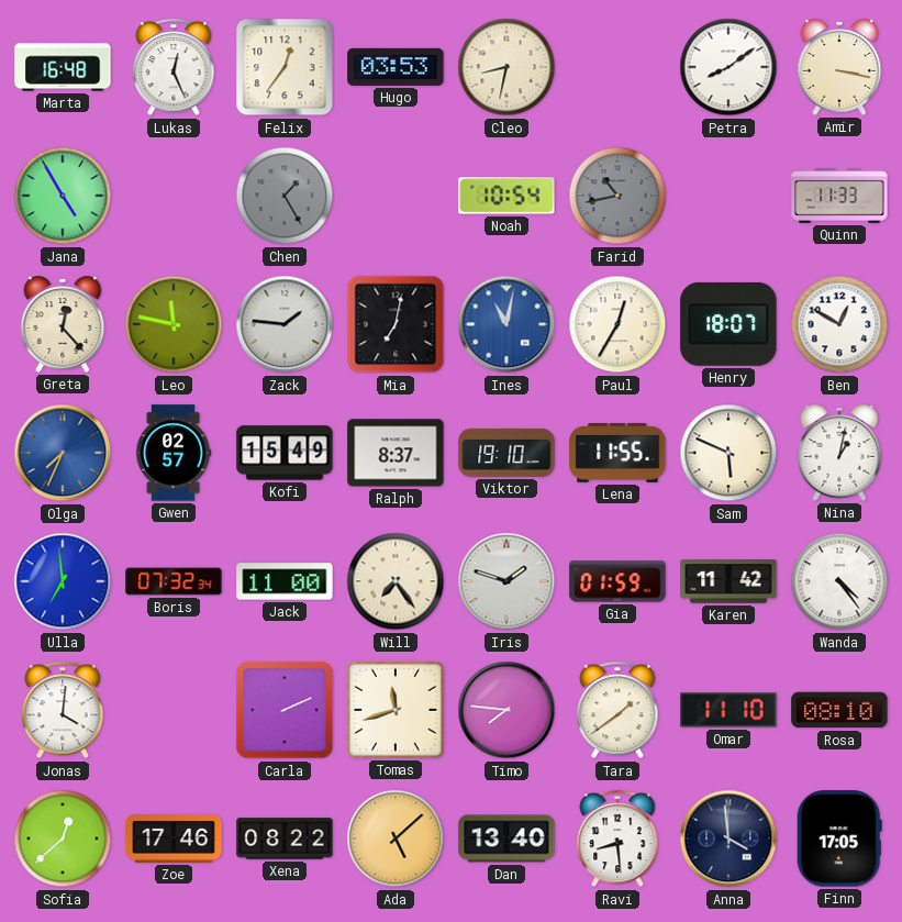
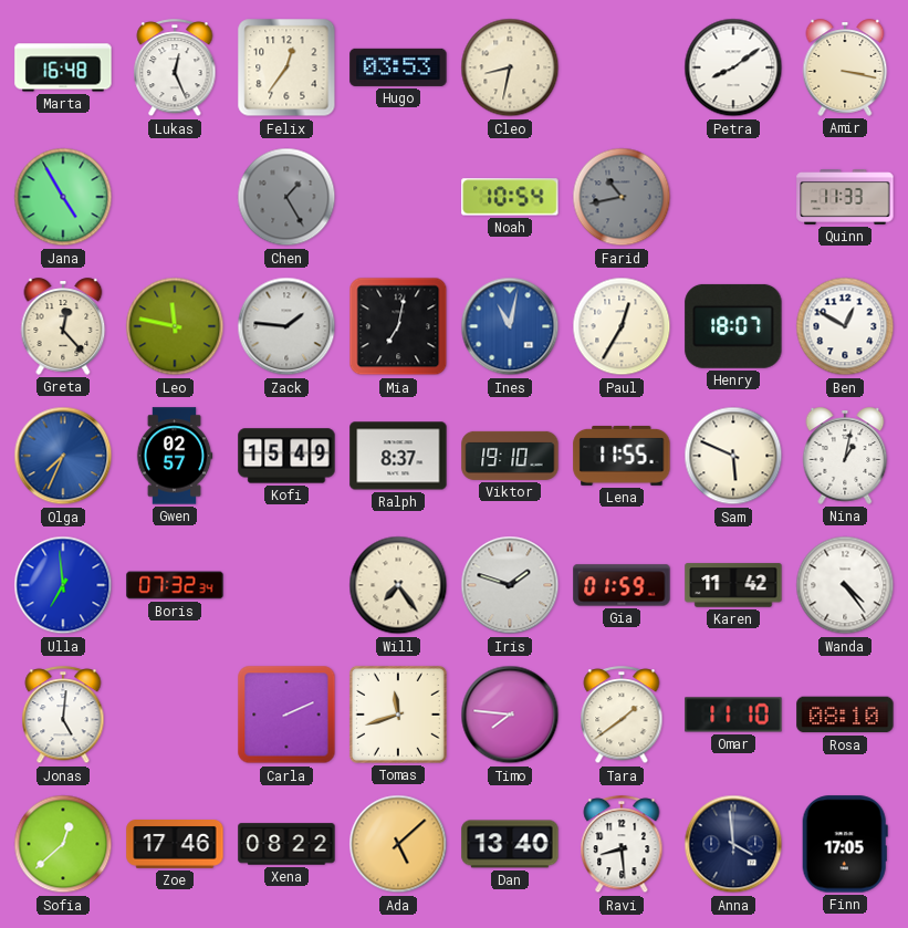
Jack: 11:00 -> none
Jonas: 4:01 -> 5:01
